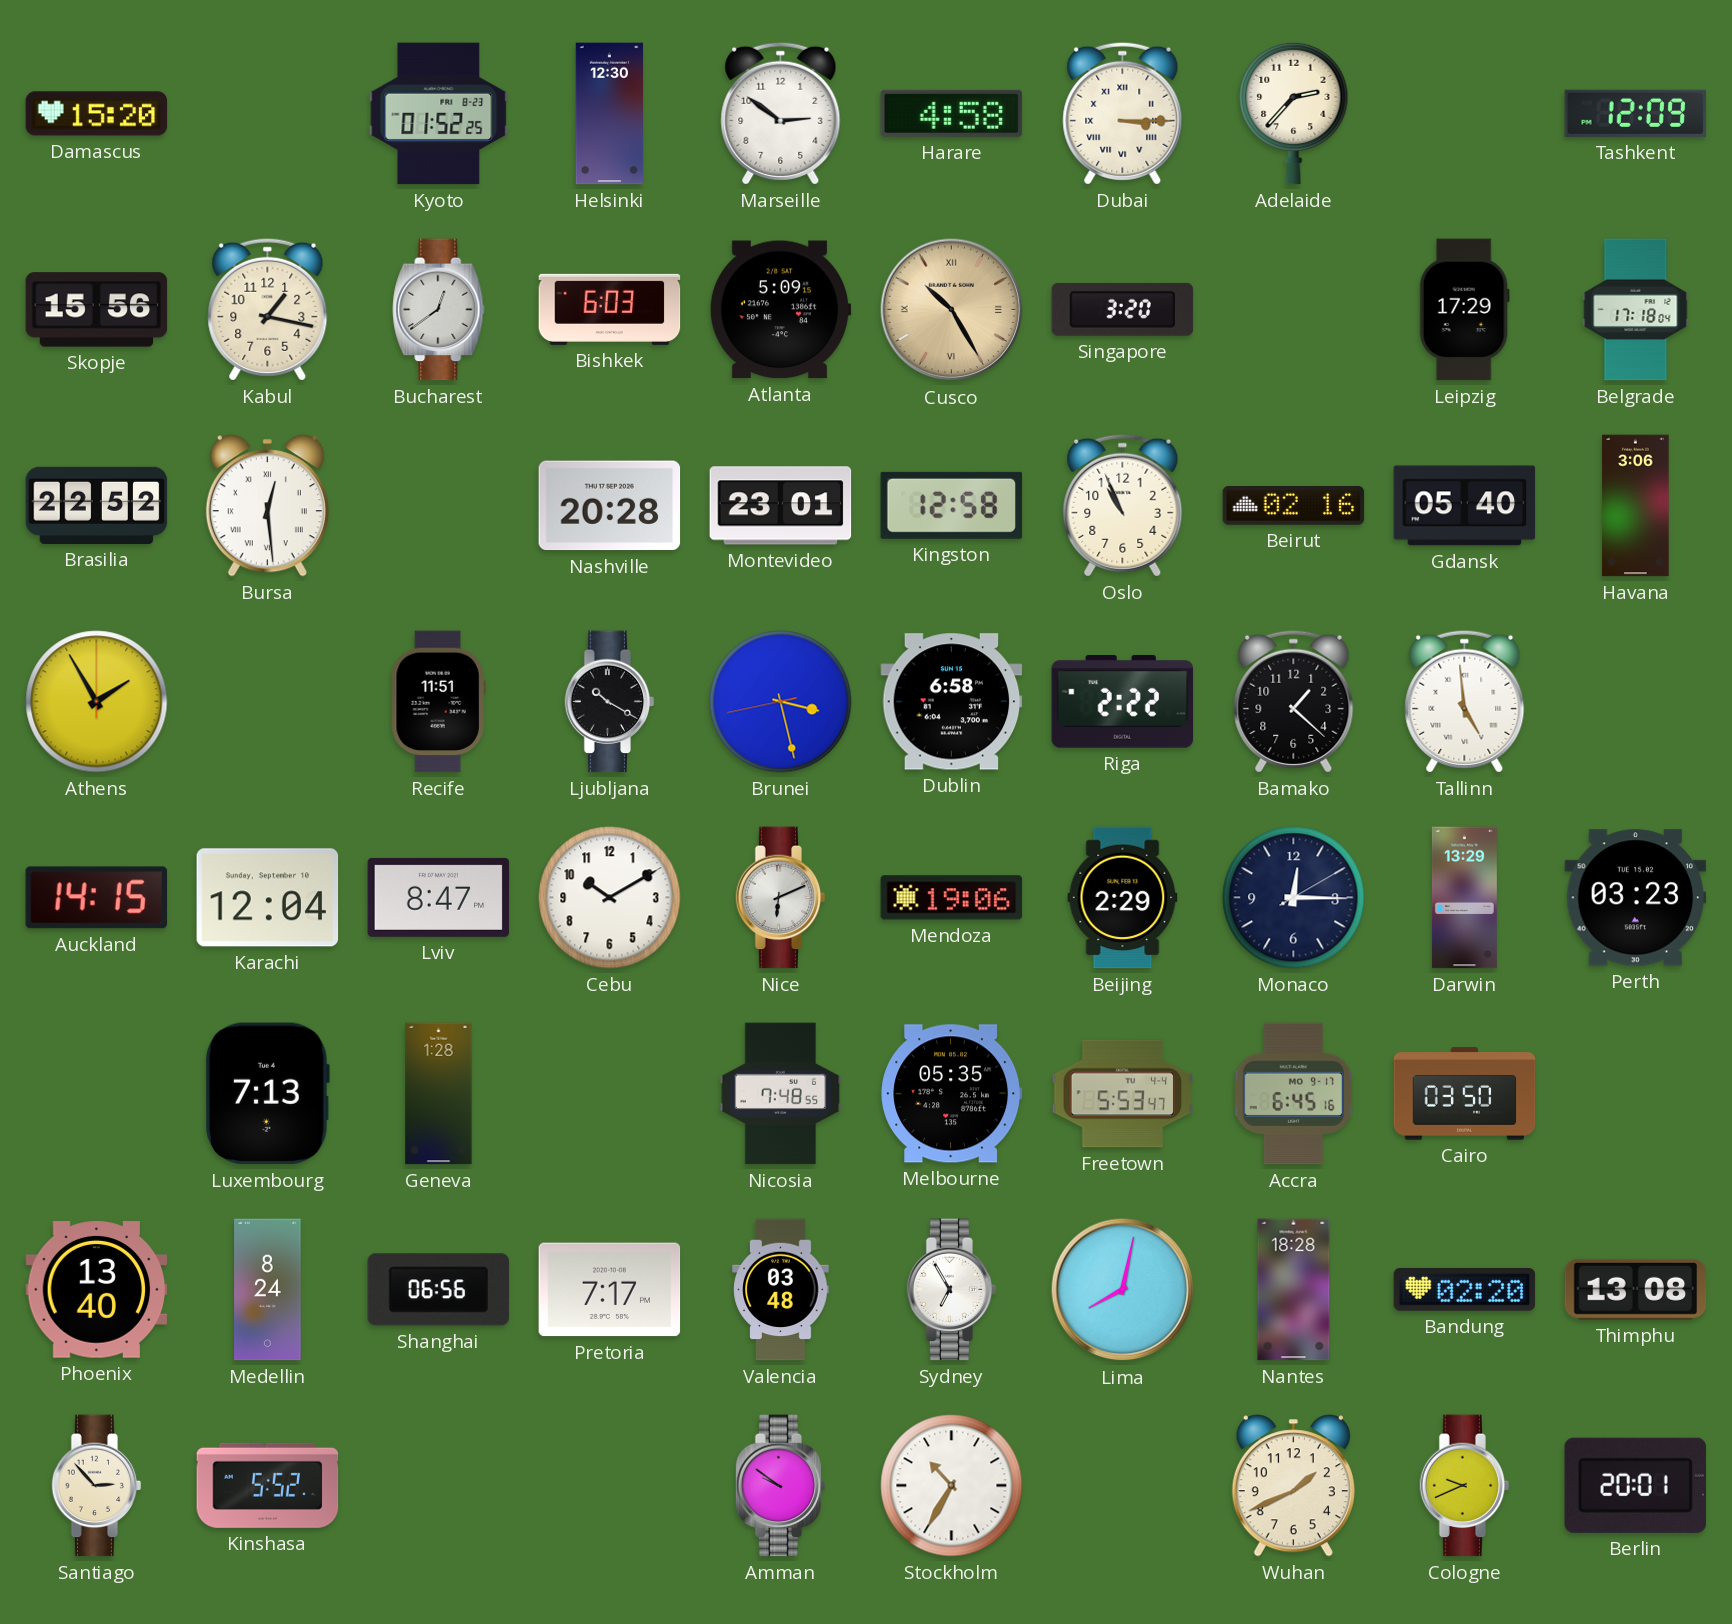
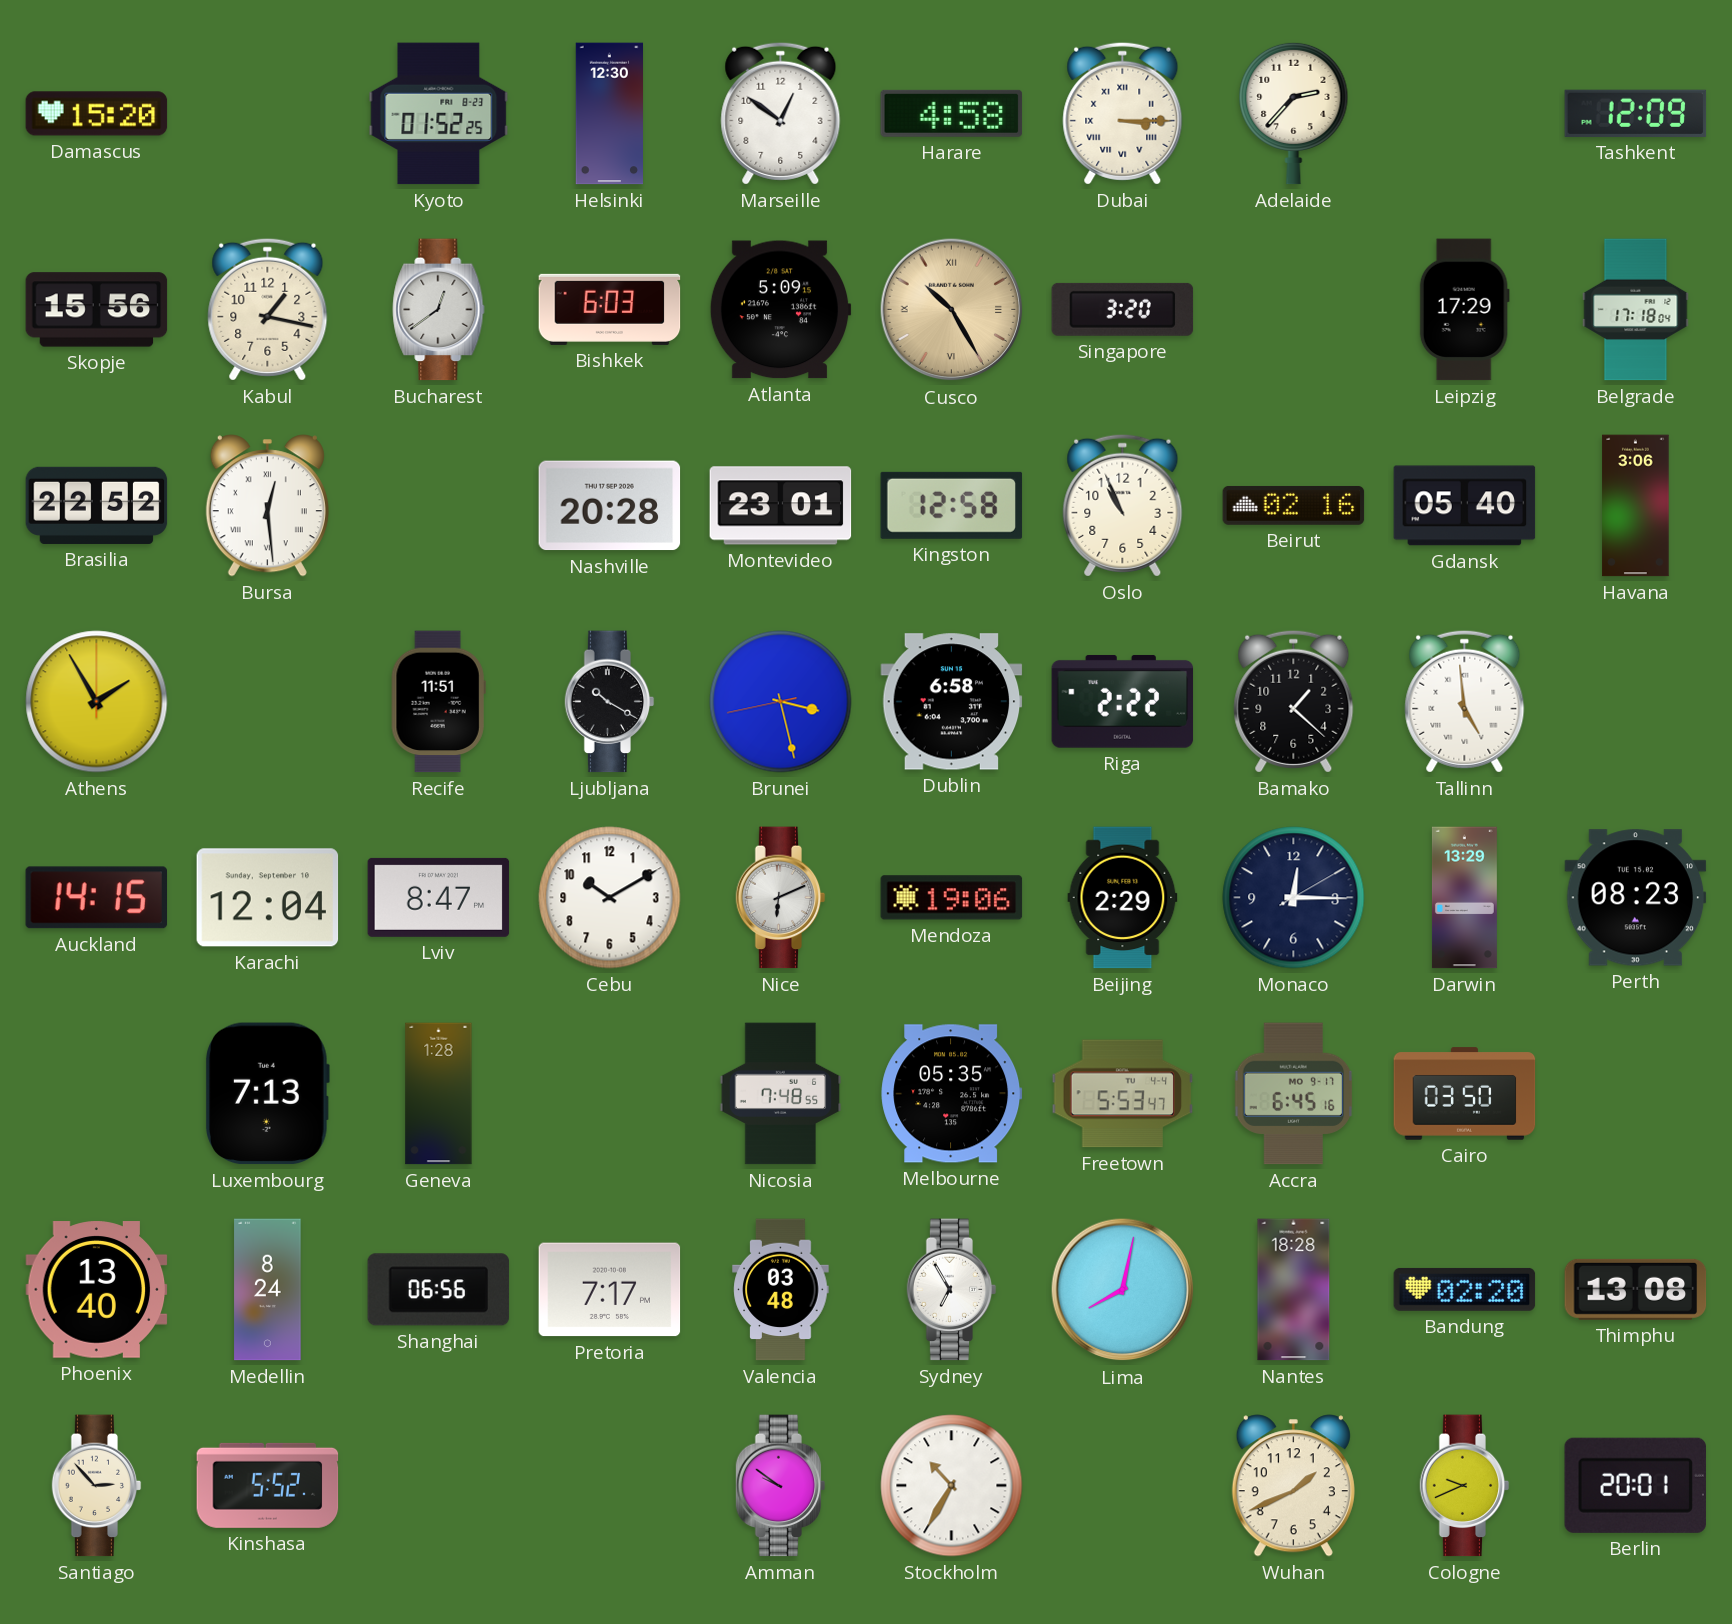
Marseille: 2:51 -> 12:51
Perth: 03:23 -> 08:23
